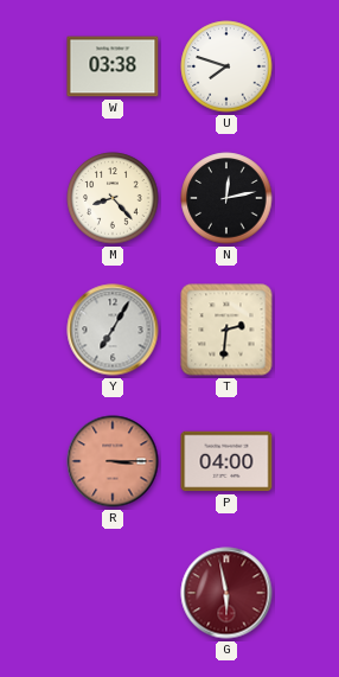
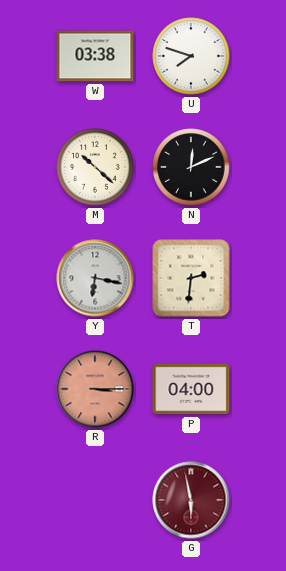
M: 8:23 -> 10:22
N: 12:13 -> 12:11
Y: 7:05 -> 6:17
